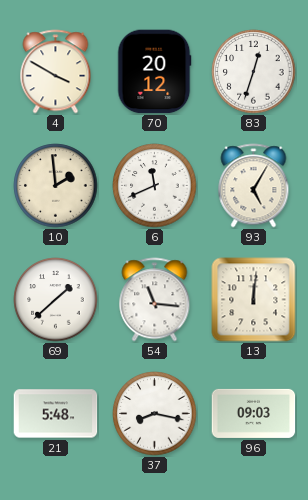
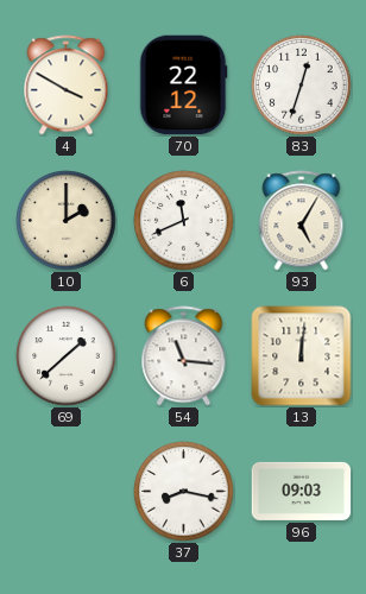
70: 20:12 -> 22:12
10: 1:59 -> 2:00
21: 5:48 -> none
